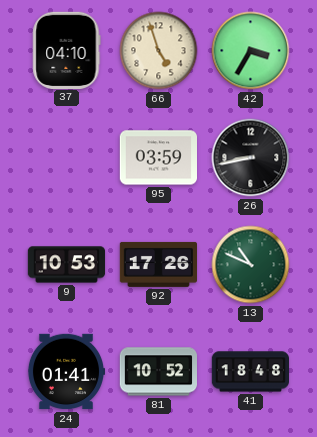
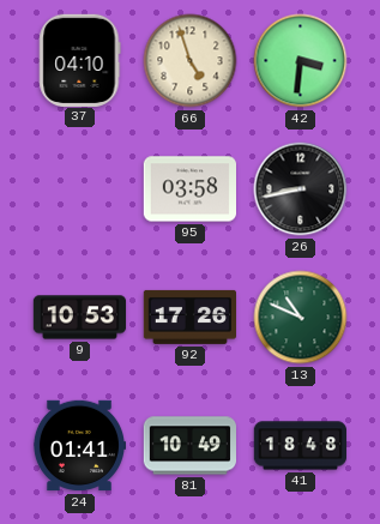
42: 3:35 -> 3:31
95: 03:59 -> 03:58
81: 10:52 -> 10:49
